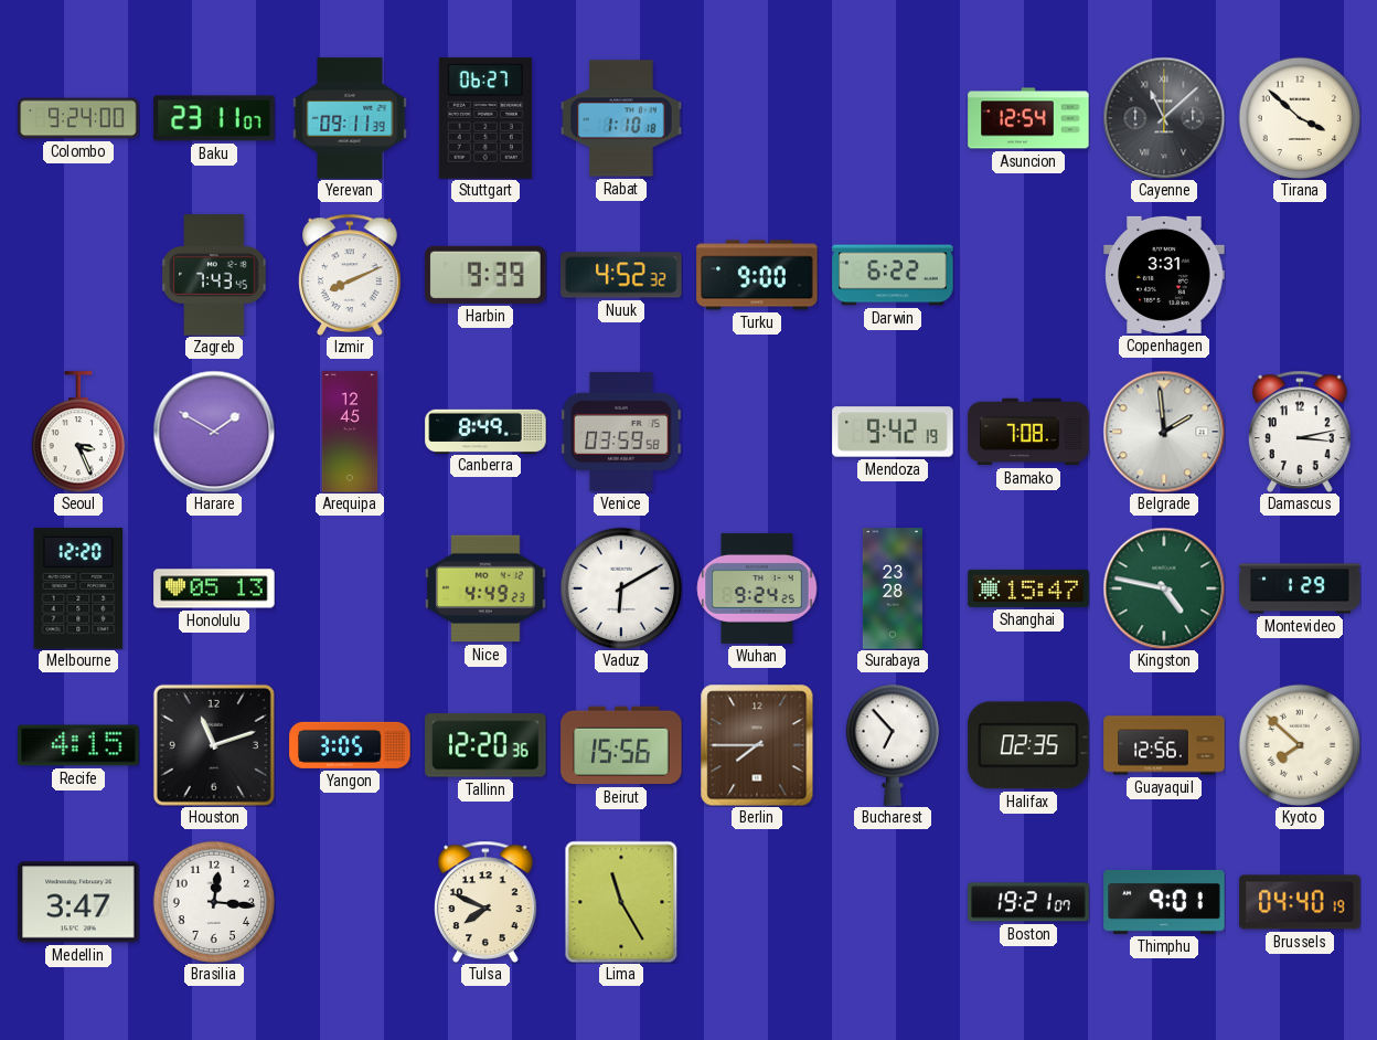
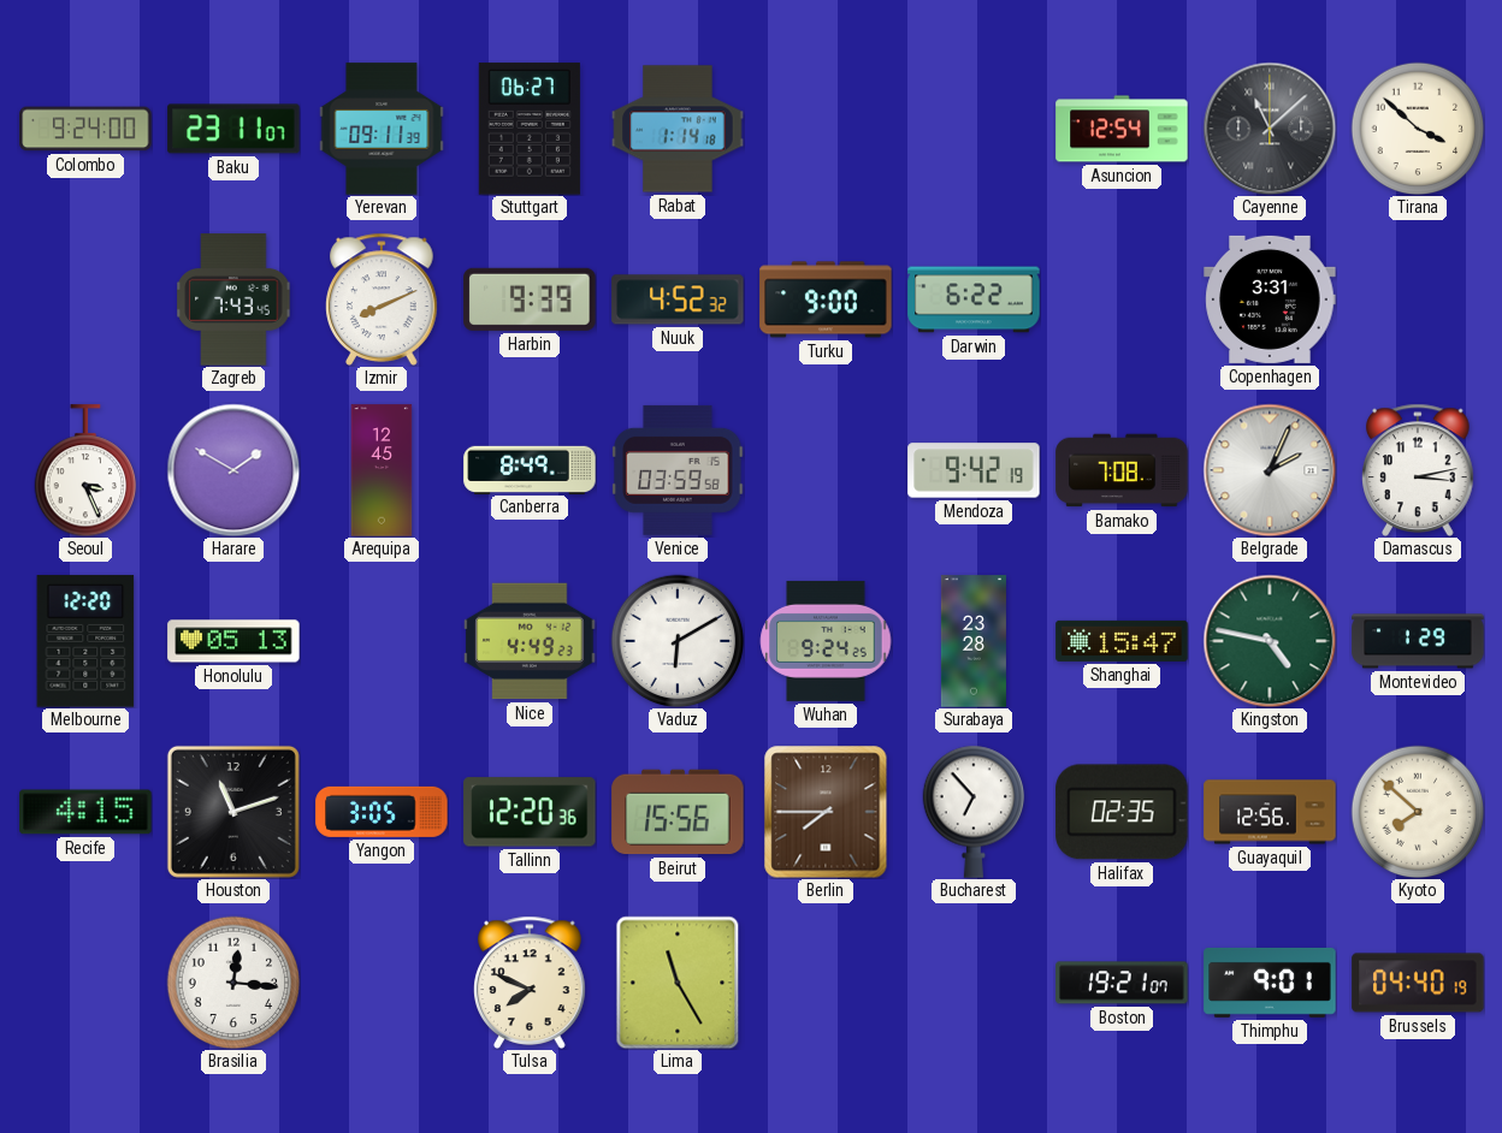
Rabat: 1:10 -> 1:14
Belgrade: 1:59 -> 2:04
Medellin: 3:47 -> none
